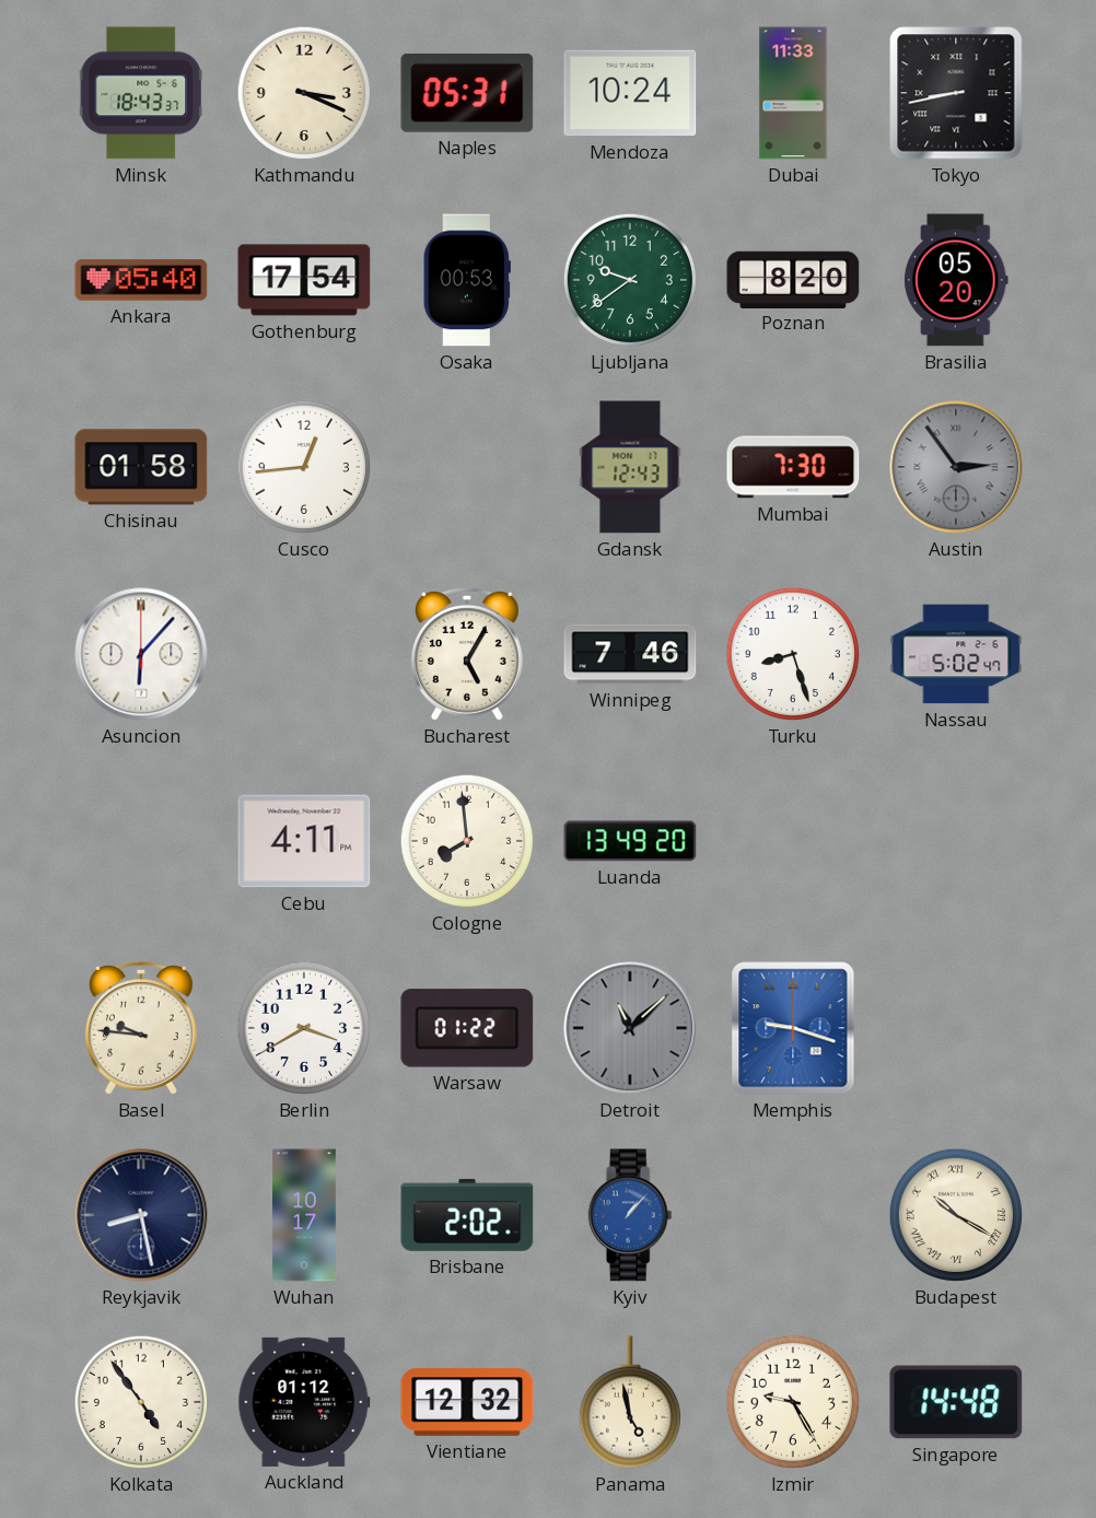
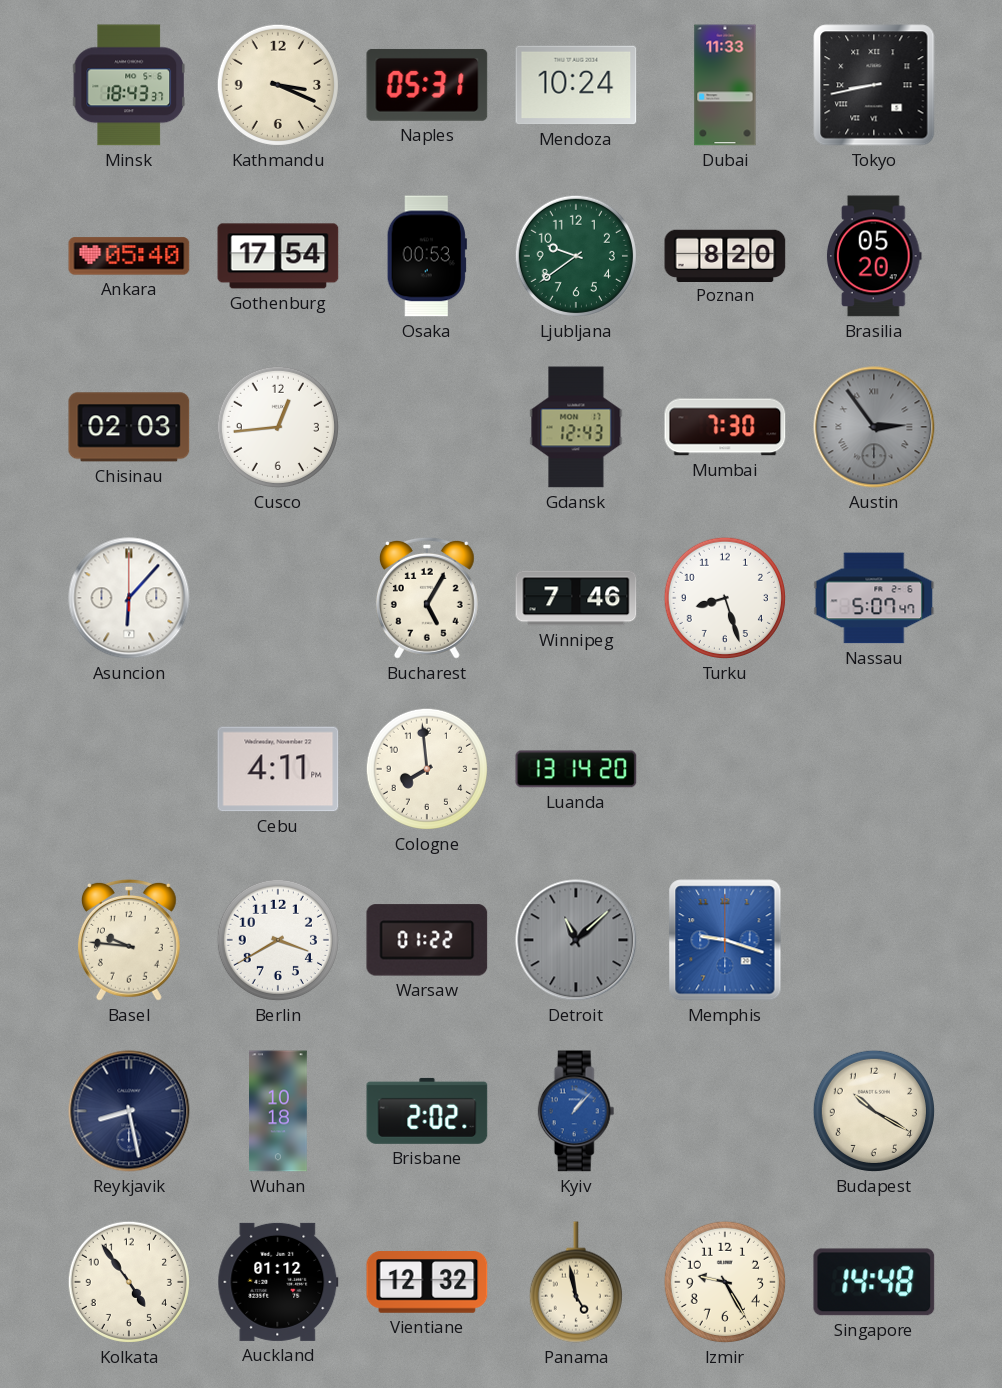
Chisinau: 01:58 -> 02:03
Nassau: 5:02 -> 5:07
Luanda: 13:49 -> 13:14
Wuhan: 10:17 -> 10:18
Budapest numerals: Roman -> Arabic
